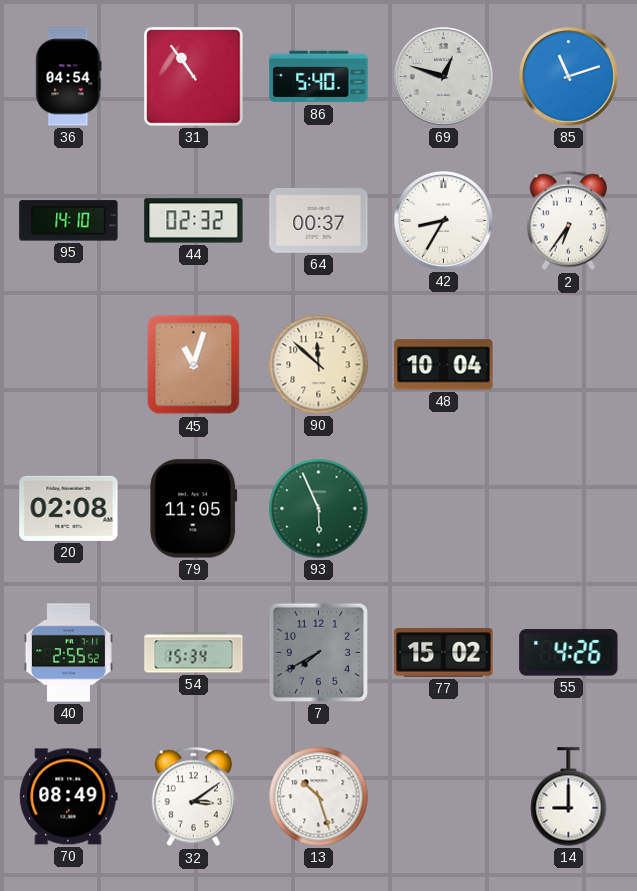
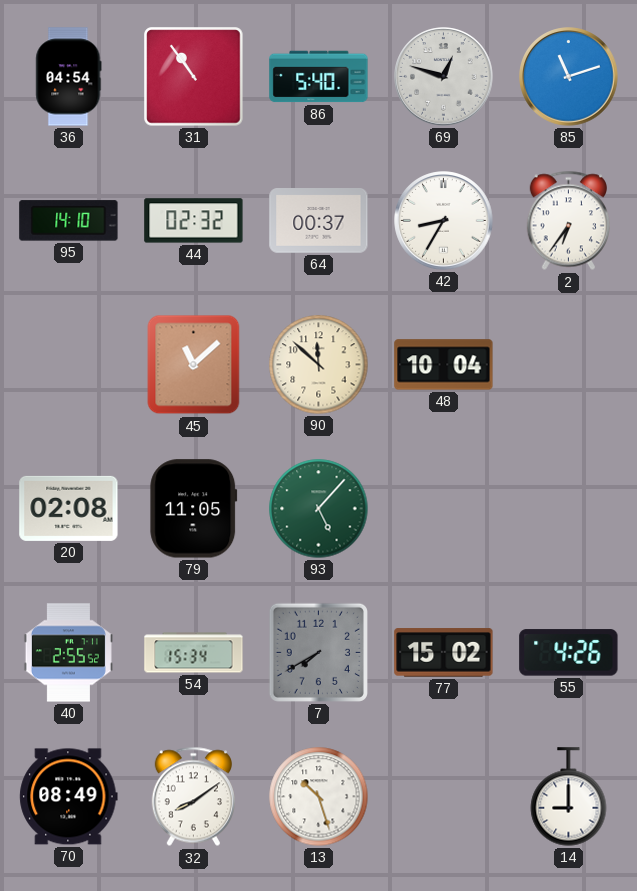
45: 11:03 -> 11:08
93: 5:56 -> 5:07
32: 3:09 -> 8:09
